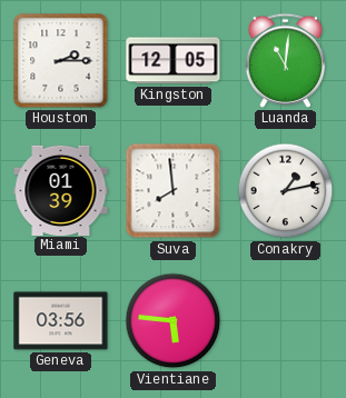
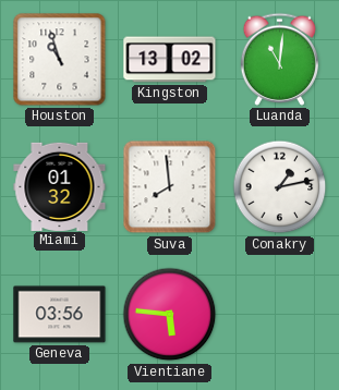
Houston: 2:15 -> 10:57
Kingston: 12:05 -> 13:02
Miami: 01:39 -> 01:32
